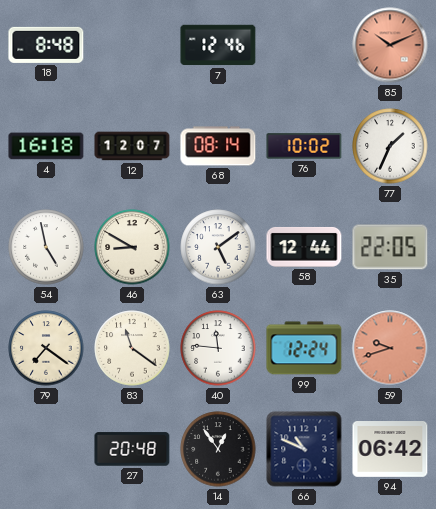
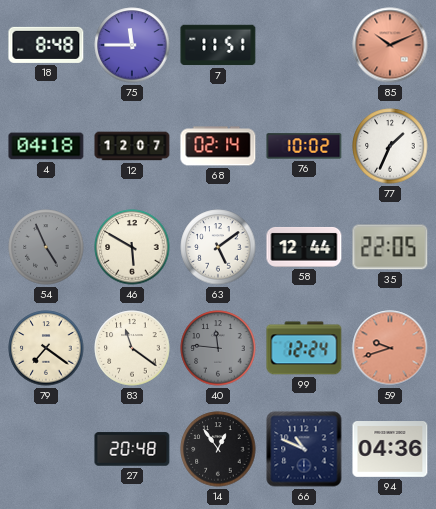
75: none -> 11:45
7: 12:46 -> 11:51
4: 16:18 -> 04:18
68: 08:14 -> 02:14
54: 4:58 -> 4:56
54 dial: white -> grey
46: 8:50 -> 5:50
40 dial: white -> grey
94: 06:42 -> 04:36
